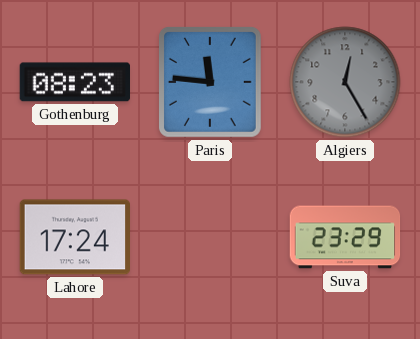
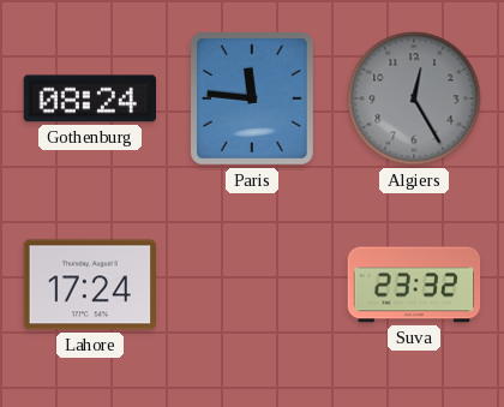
Gothenburg: 08:23 -> 08:24
Suva: 23:29 -> 23:32
